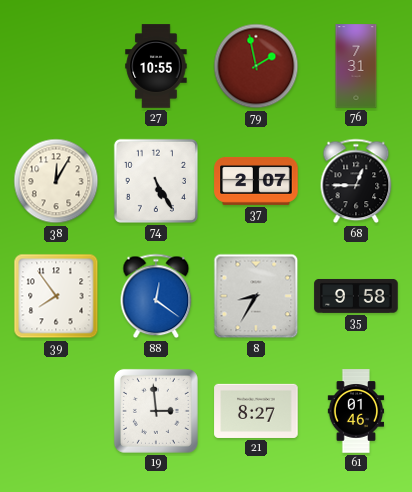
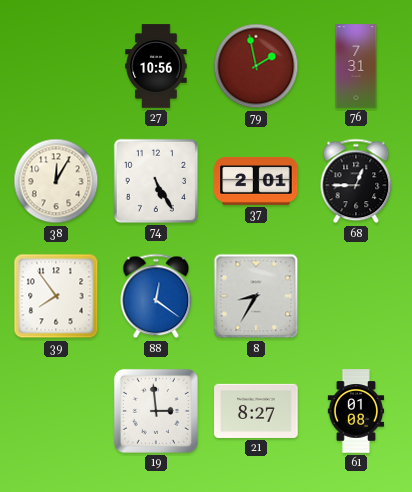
27: 10:55 -> 10:56
37: 2:07 -> 2:01
35: 9:58 -> none
61: 01:46 -> 01:08
